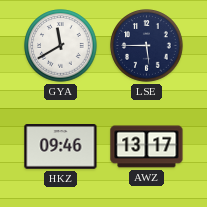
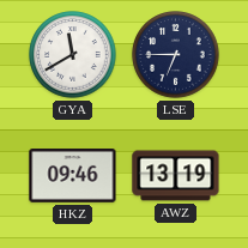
LSE: 5:45 -> 6:45
AWZ: 13:17 -> 13:19
